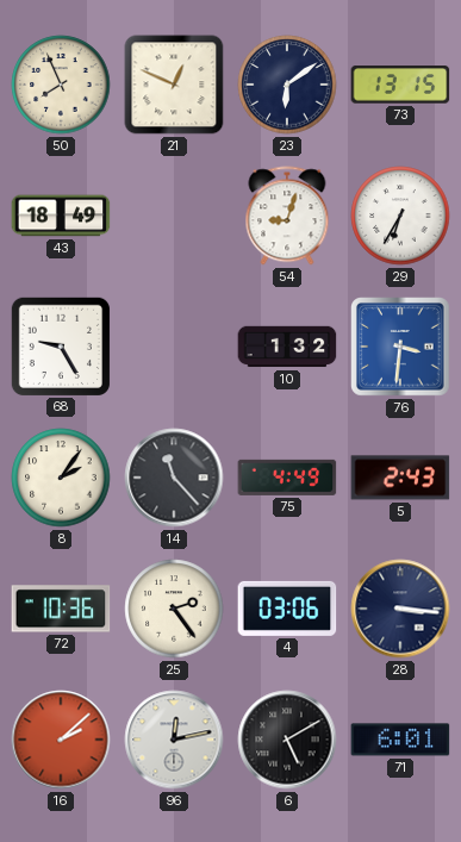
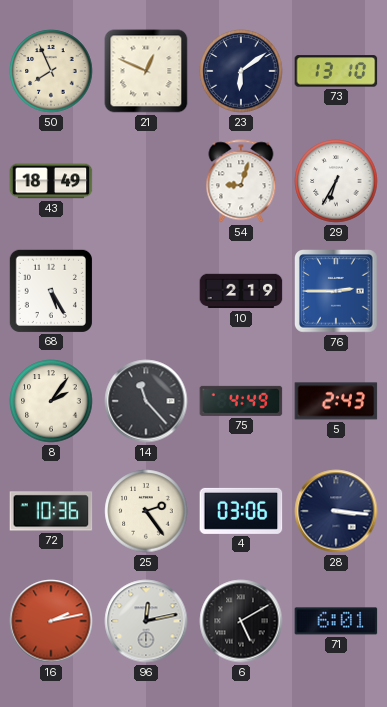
73: 13:15 -> 13:10
68: 9:25 -> 5:25
10: 1:32 -> 2:19
76: 3:31 -> 2:45
16: 2:08 -> 2:13
